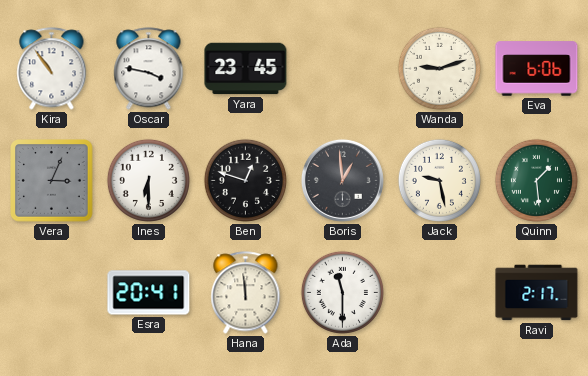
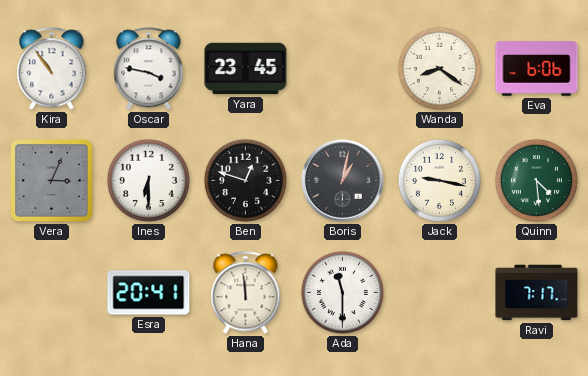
Wanda: 9:12 -> 8:21
Boris: 12:59 -> 1:02
Jack: 9:28 -> 9:17
Quinn: 1:29 -> 4:29
Ravi: 2:17 -> 7:17
